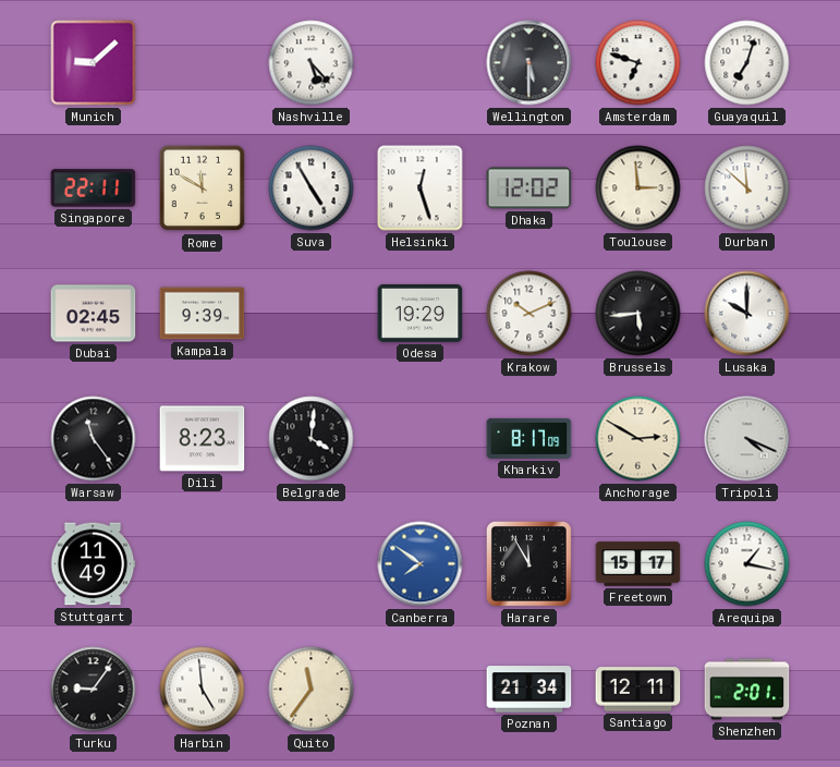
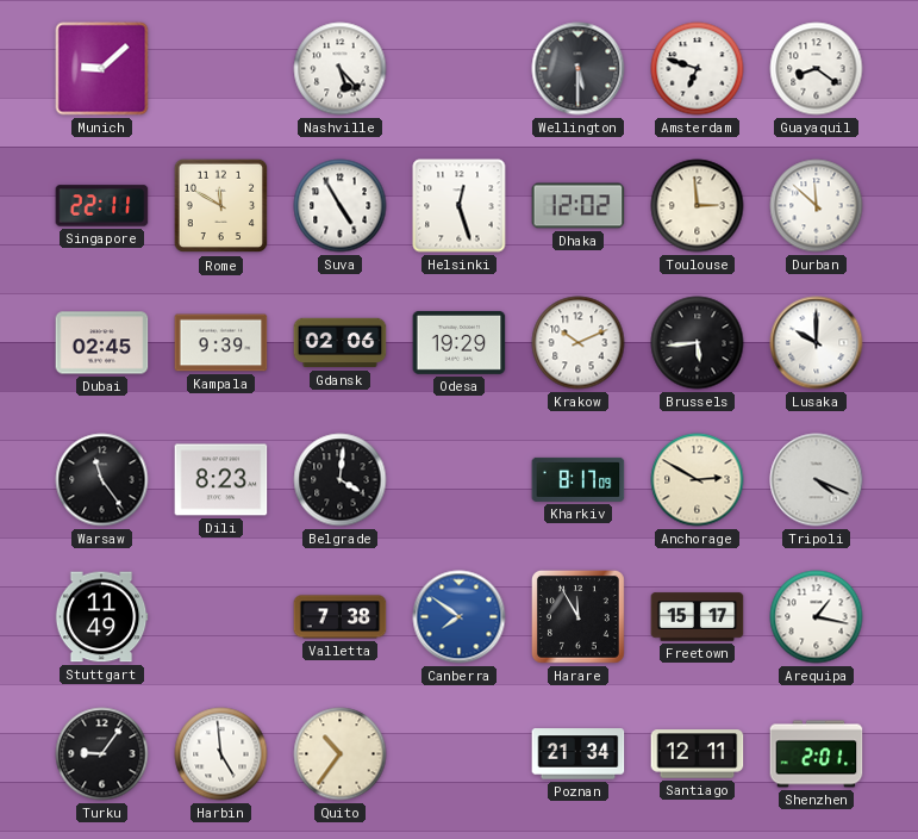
Guayaquil: 7:03 -> 8:21
Gdansk: none -> 02:06
Valletta: none -> 7:38
Quito: 11:36 -> 10:36
